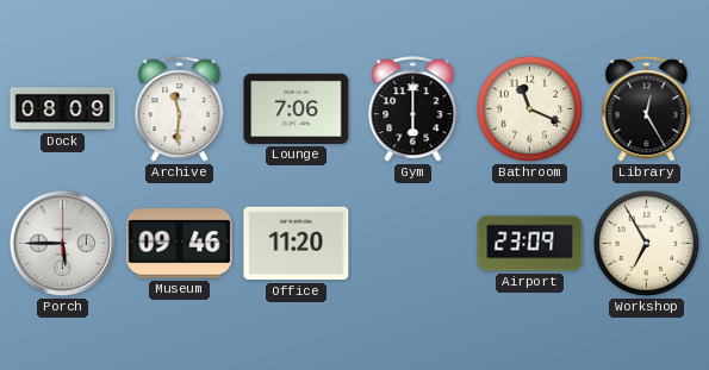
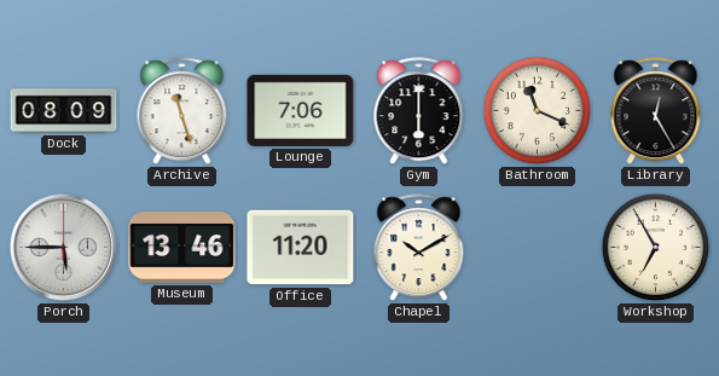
Archive: 11:31 -> 11:27
Museum: 09:46 -> 13:46
Chapel: none -> 10:10
Airport: 23:09 -> none
